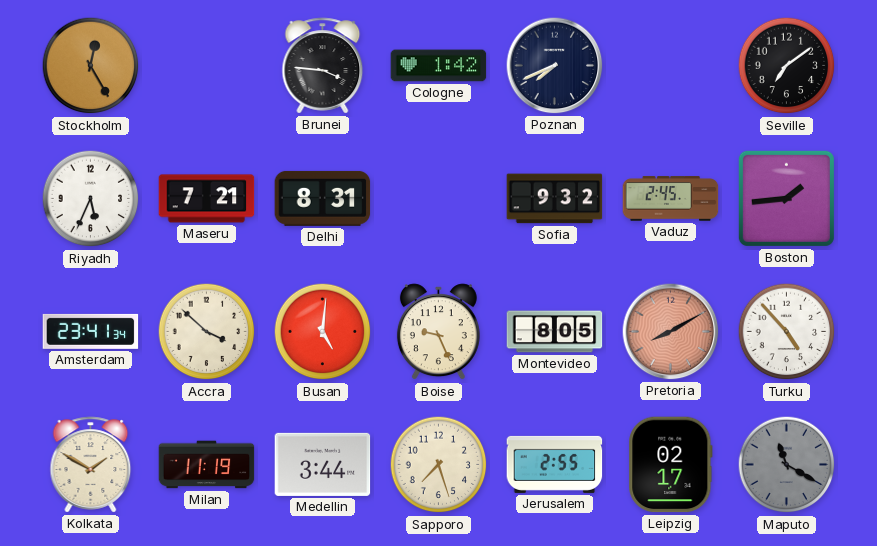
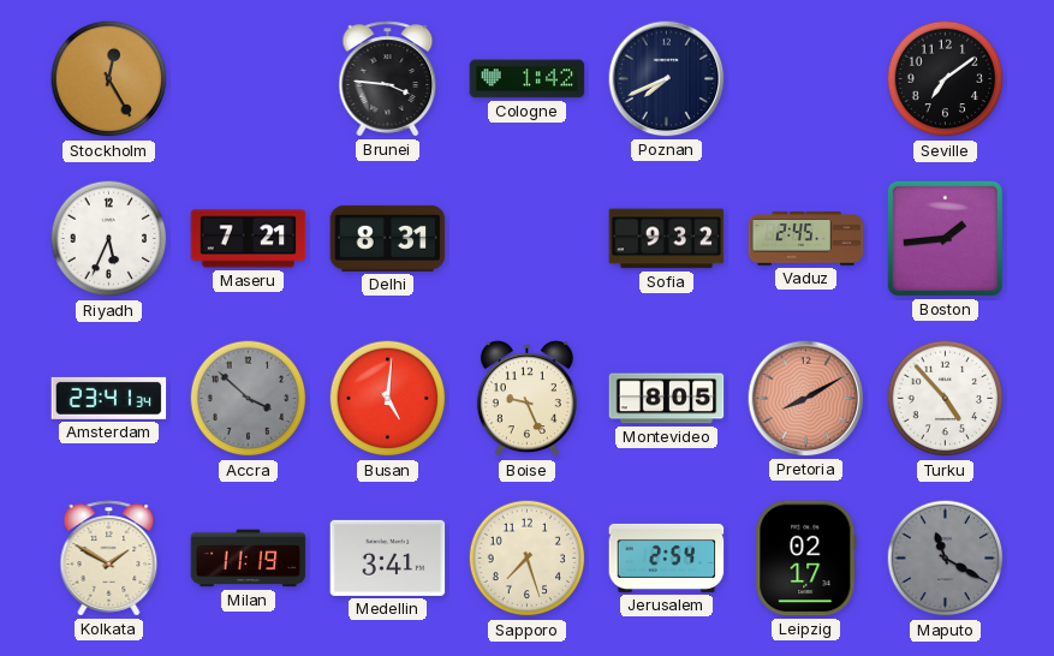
Accra dial: cream -> grey
Medellin: 3:44 -> 3:41
Jerusalem: 2:55 -> 2:54
